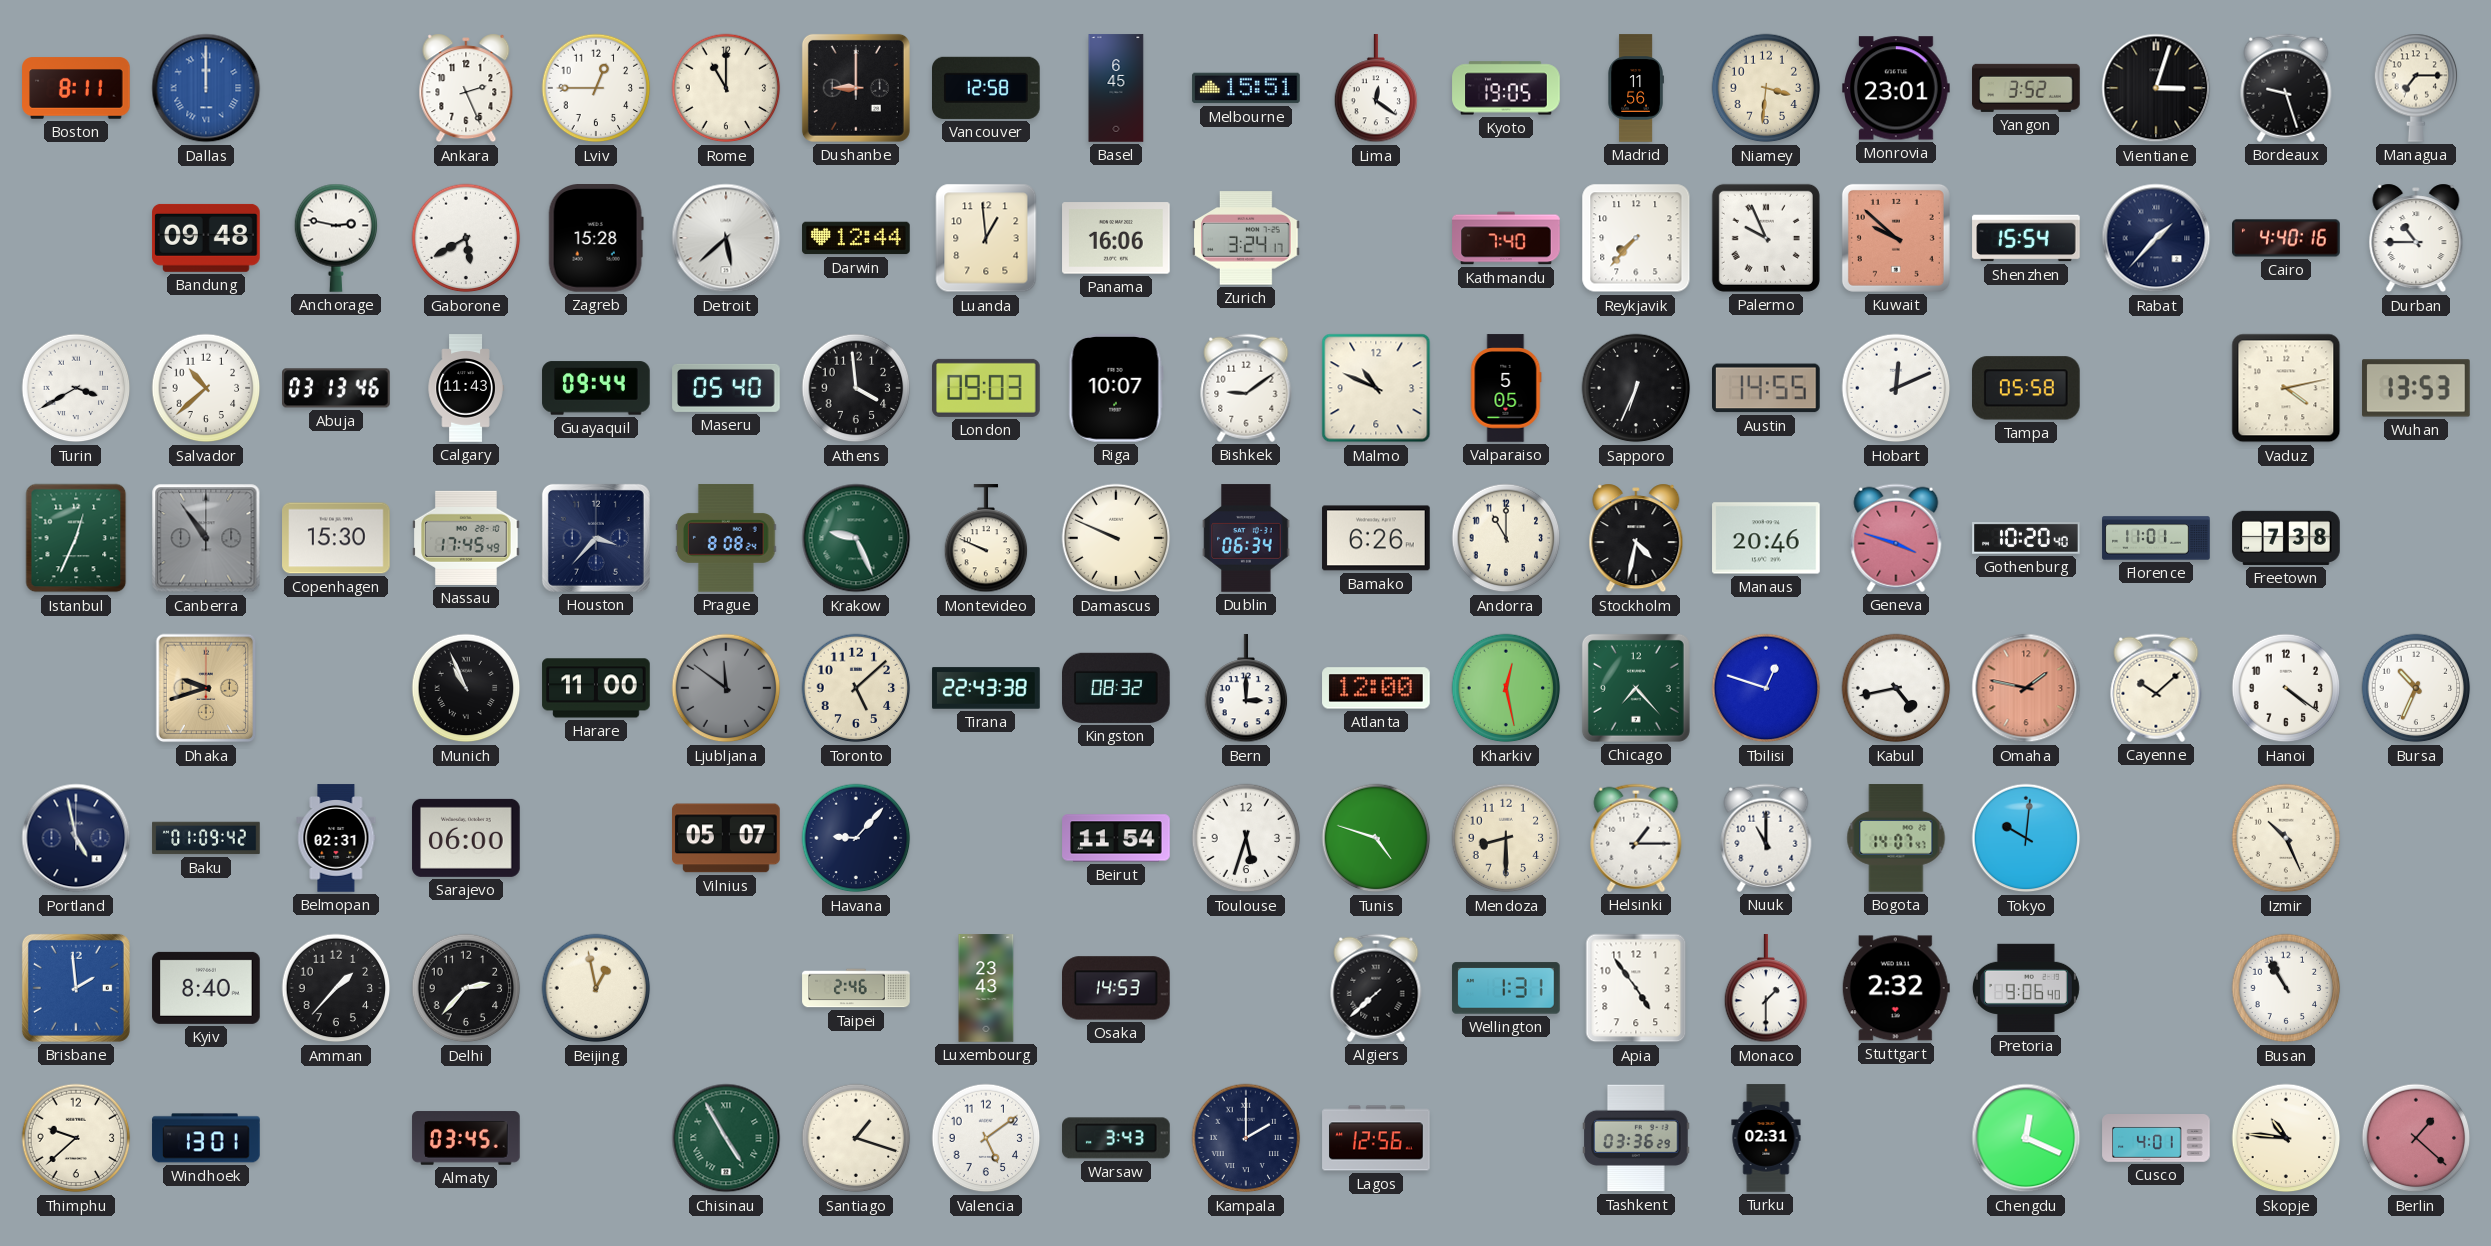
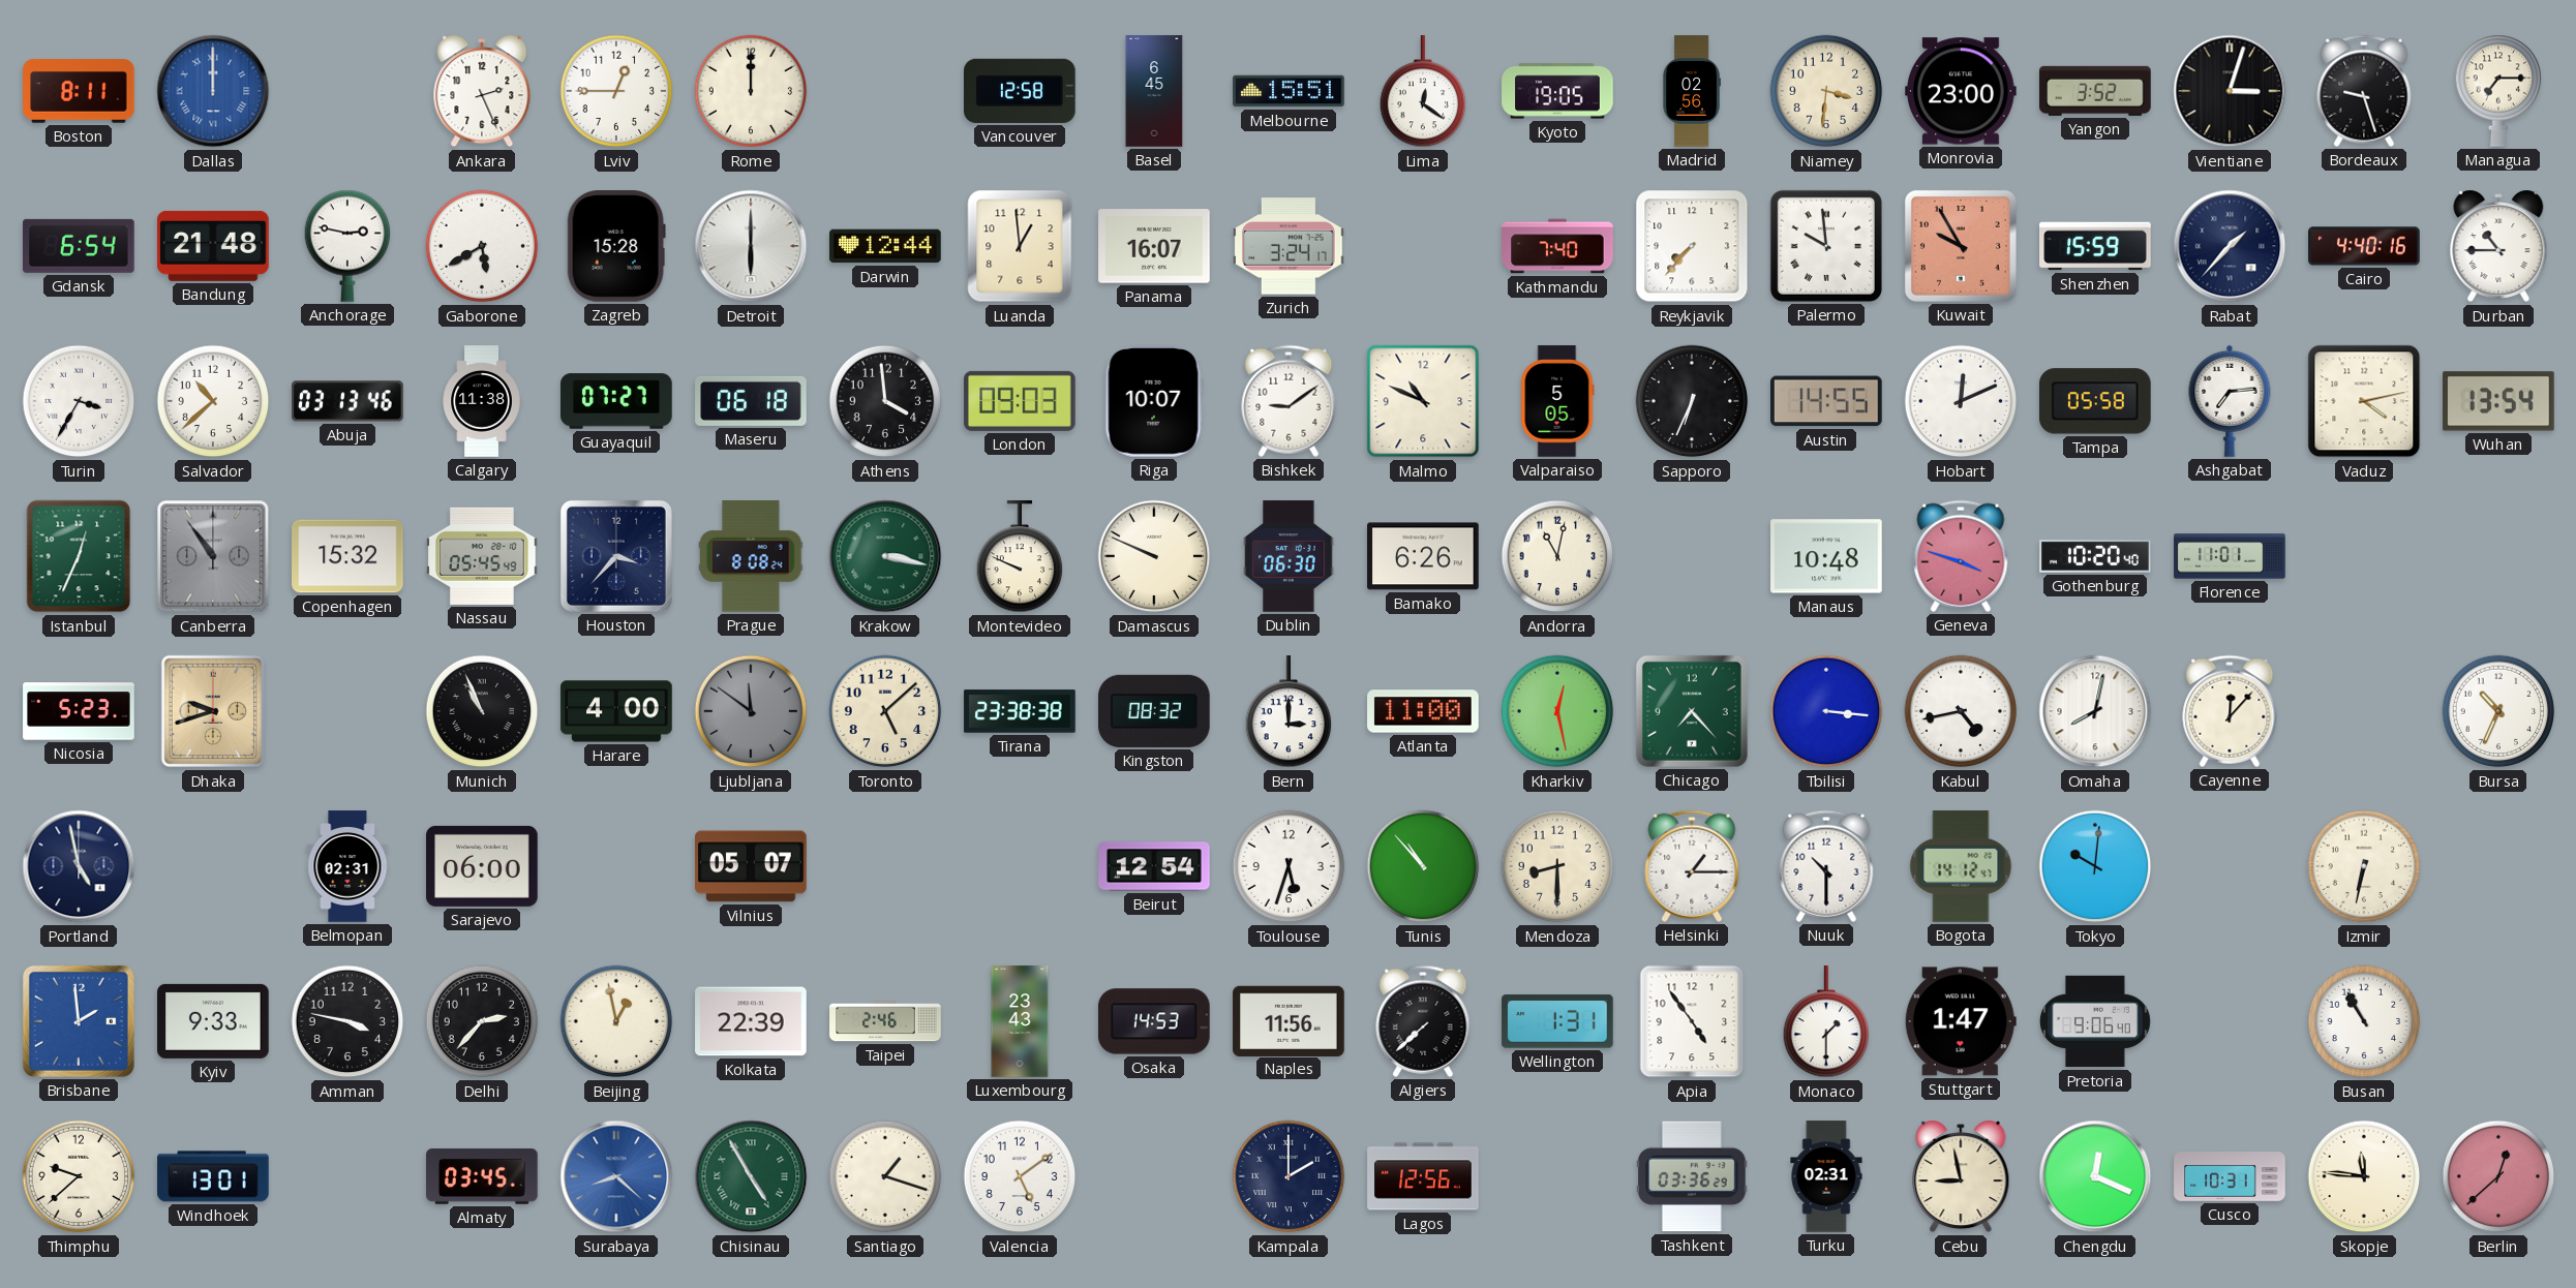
Rome: 11:00 -> 12:00
Dushanbe: 9:00 -> none
Madrid: 11:56 -> 02:56
Monrovia: 23:01 -> 23:00
Gdansk: none -> 6:54
Bandung: 09:48 -> 21:48
Detroit: 5:38 -> 6:00
Panama: 16:06 -> 16:07
Palermo: 9:56 -> 9:59
Kuwait: 9:52 -> 9:55
Shenzhen: 15:54 -> 15:59
Turin: 3:40 -> 3:35
Calgary: 11:43 -> 11:38
Guayaquil: 09:44 -> 07:27
Maseru: 05:40 -> 06:18
Ashgabat: none -> 7:14
Wuhan: 13:53 -> 13:54
Copenhagen: 15:30 -> 15:32
Nassau: 17:45 -> 05:45
Krakow: 9:26 -> 3:17
Dublin: 06:34 -> 06:30
Andorra: 11:00 -> 11:02
Stockholm: 4:32 -> none
Manaus: 20:46 -> 10:48
Freetown: 7:38 -> none
Nicosia: none -> 5:23
Harare: 11:00 -> 4:00
Tirana: 22:43 -> 23:38
Atlanta: 12:00 -> 11:00
Tbilisi: 12:48 -> 3:16
Omaha: 1:47 -> 8:02
Omaha dial: salmon -> white
Cayenne: 10:08 -> 12:07
Hanoi: 4:21 -> none
Baku: 01:09 -> none
Havana: 9:07 -> none
Beirut: 11:54 -> 12:54
Tunis: 4:48 -> 10:53
Nuuk: 11:00 -> 10:30
Bogota: 14:07 -> 14:12
Izmir: 10:26 -> 6:32
Kyiv: 8:40 -> 9:33
Amman: 1:37 -> 3:47
Kolkata: none -> 22:39
Naples: none -> 11:56
Stuttgart: 2:32 -> 1:47
Surabaya: none -> 8:22
Warsaw: 3:43 -> none
Cebu: none -> 8:58
Cusco: 4:01 -> 10:31
Skopje: 10:46 -> 11:46
Berlin: 1:22 -> 12:38
